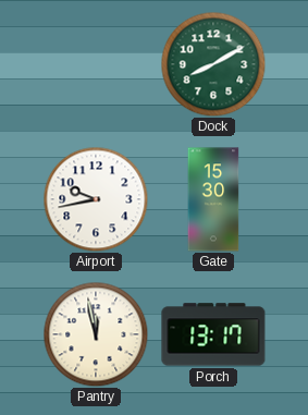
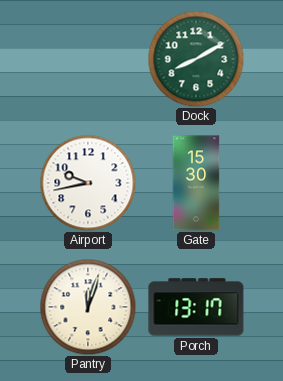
Pantry: 11:58 -> 12:03
